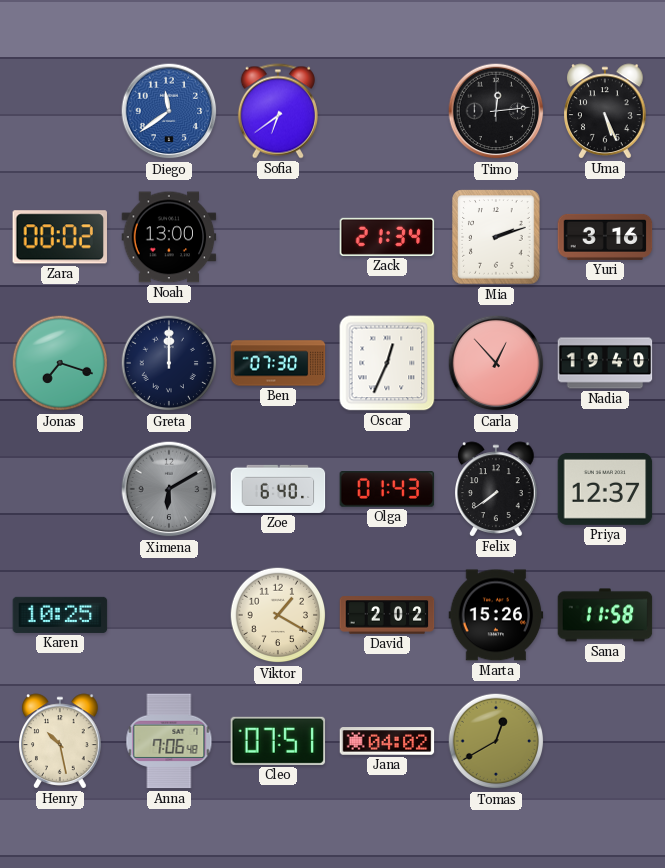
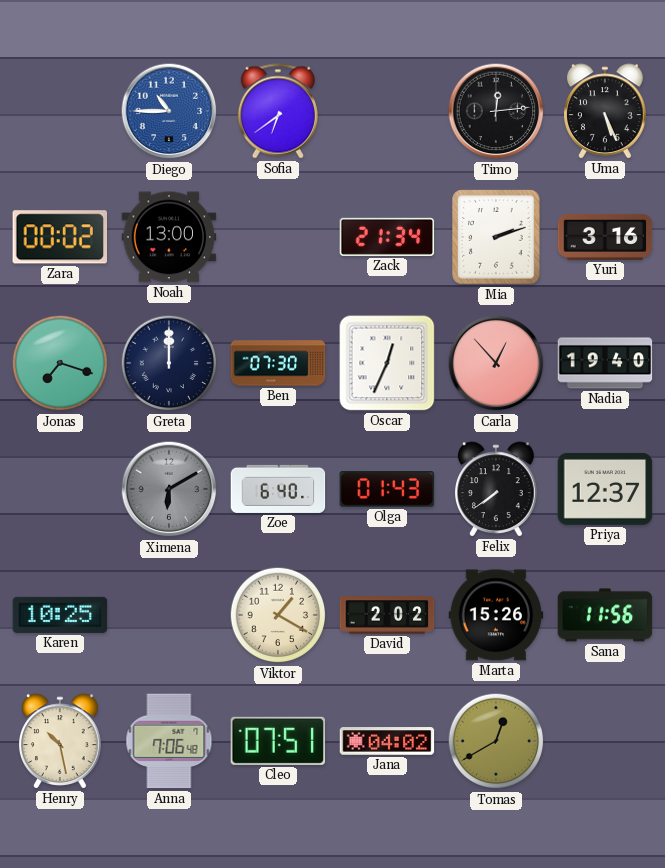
Diego: 11:39 -> 10:45
Sana: 11:58 -> 11:56
